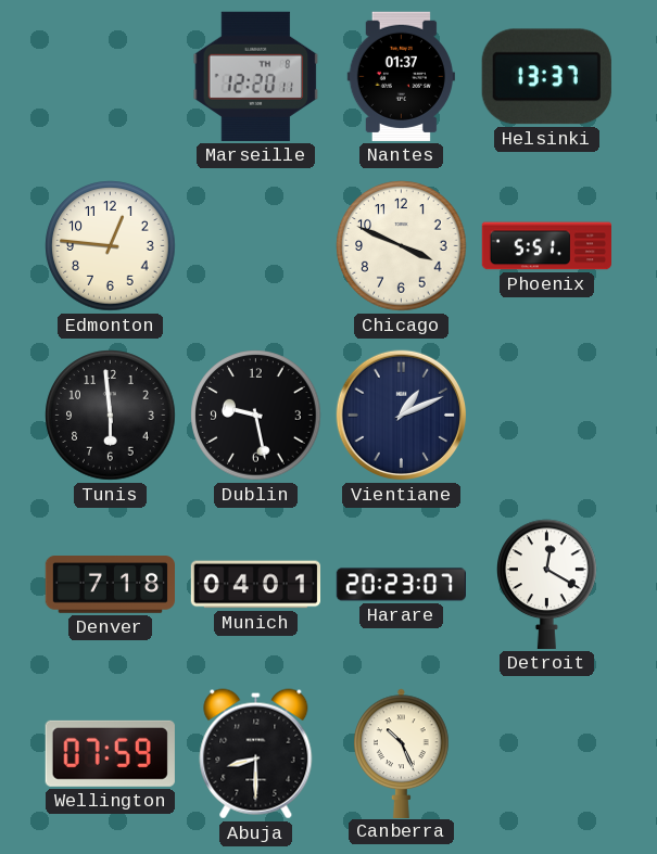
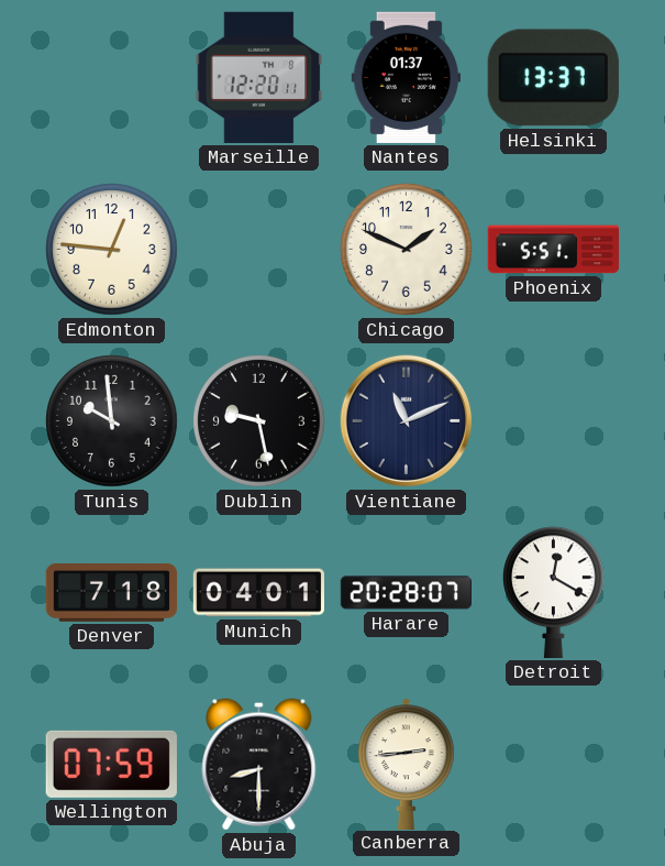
Chicago: 3:49 -> 1:49
Tunis: 5:59 -> 9:59
Vientiane: 1:11 -> 11:11
Harare: 20:23 -> 20:28
Canberra: 10:26 -> 2:44
